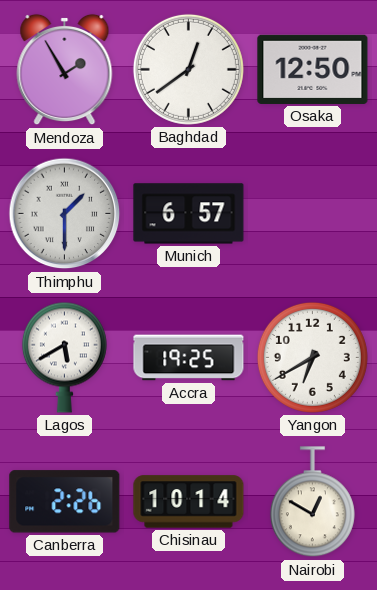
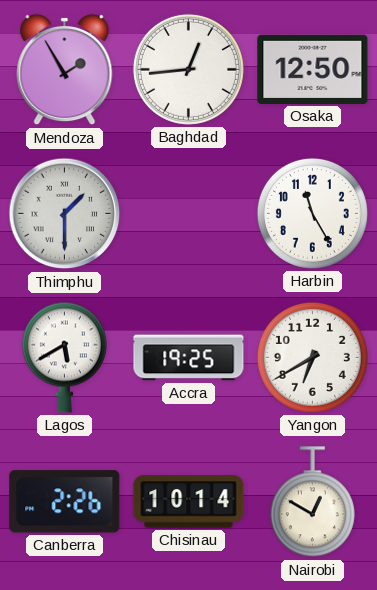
Baghdad: 12:39 -> 12:44
Munich: 6:57 -> none
Harbin: none -> 11:25
